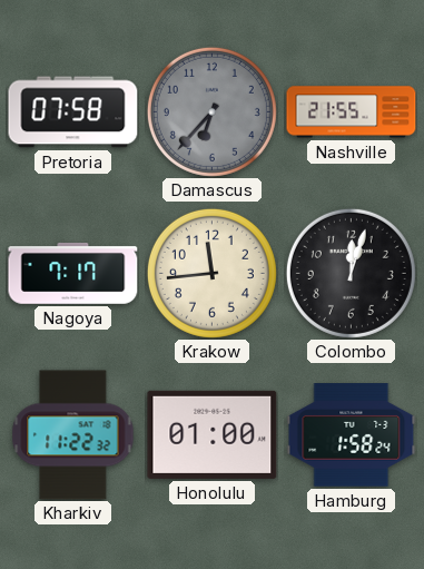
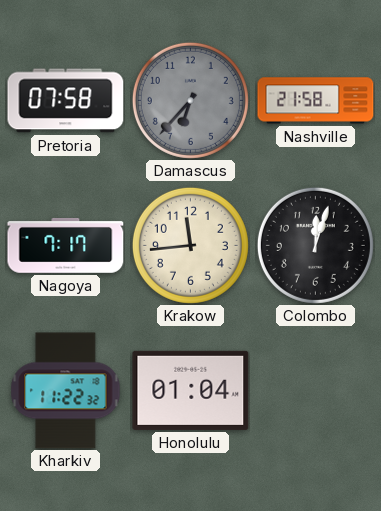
Nashville: 21:55 -> 21:58
Honolulu: 01:00 -> 01:04
Hamburg: 1:58 -> none
